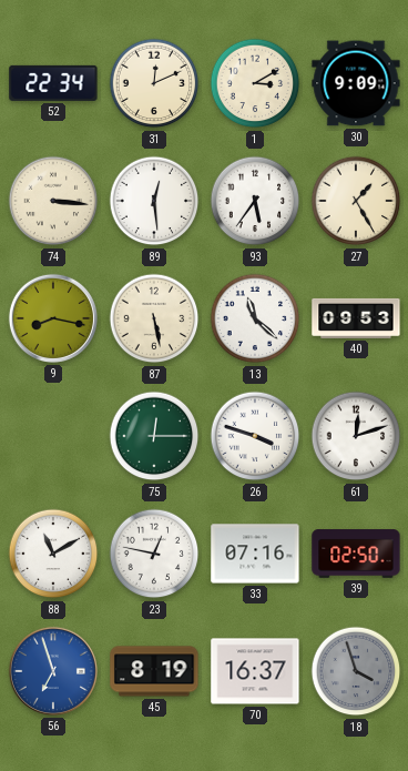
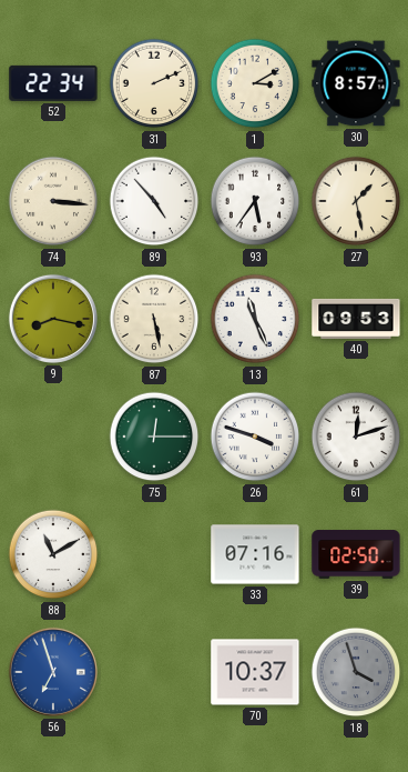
31: 12:11 -> 2:11
30: 9:09 -> 8:57
89: 12:29 -> 4:53
27: 1:25 -> 1:28
13: 11:22 -> 11:26
23: 12:47 -> none
45: 8:19 -> none
70: 16:37 -> 10:37
